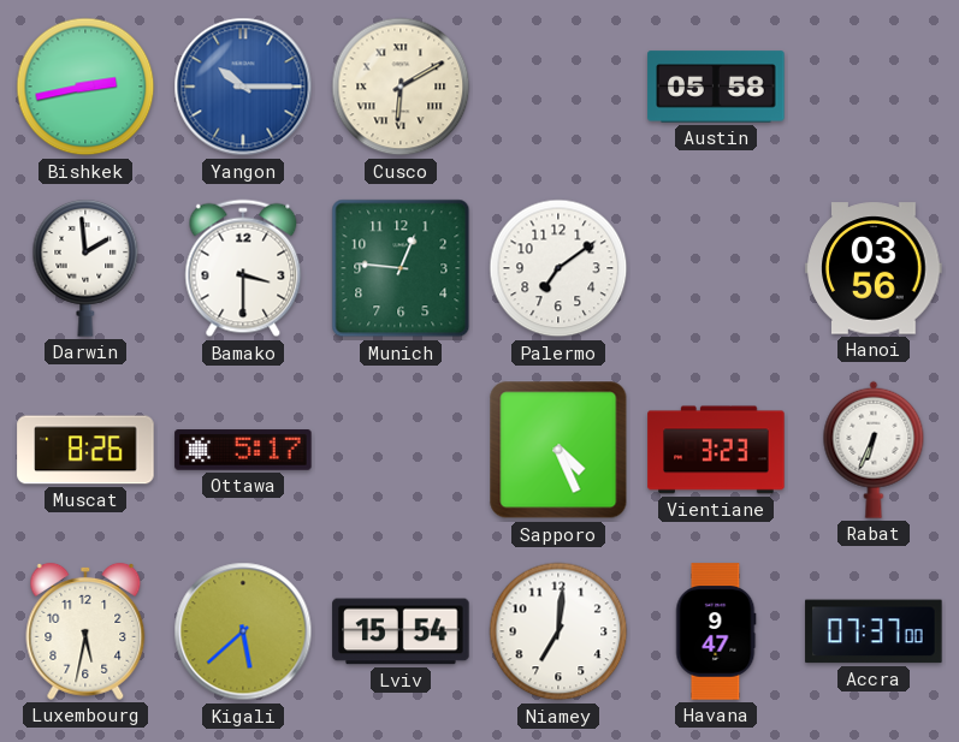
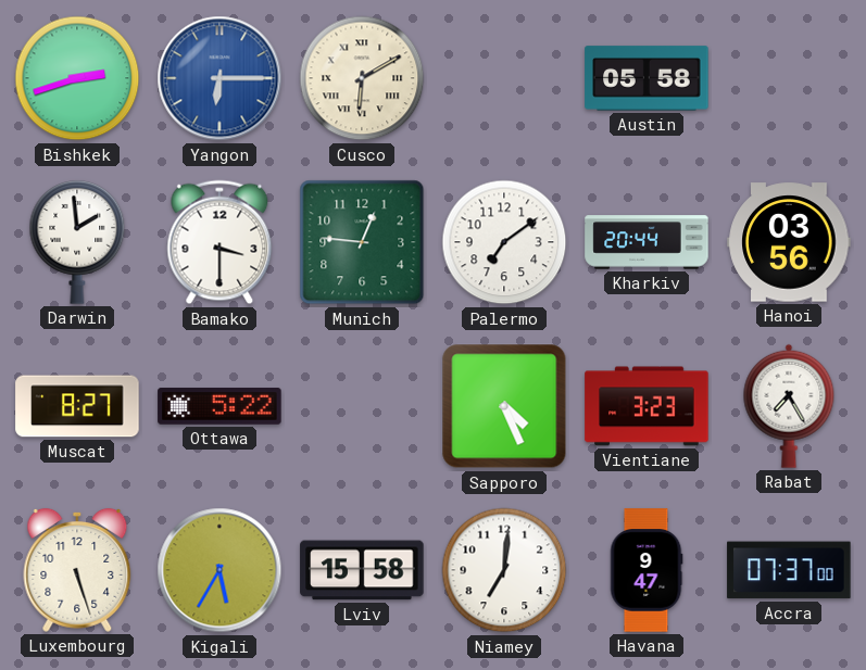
Bishkek: 2:43 -> 2:42
Yangon: 10:15 -> 6:15
Kharkiv: none -> 20:44
Muscat: 8:26 -> 8:27
Ottawa: 5:17 -> 5:22
Rabat: 6:34 -> 7:25
Luxembourg: 5:32 -> 5:27
Kigali: 5:38 -> 5:35
Lviv: 15:54 -> 15:58
